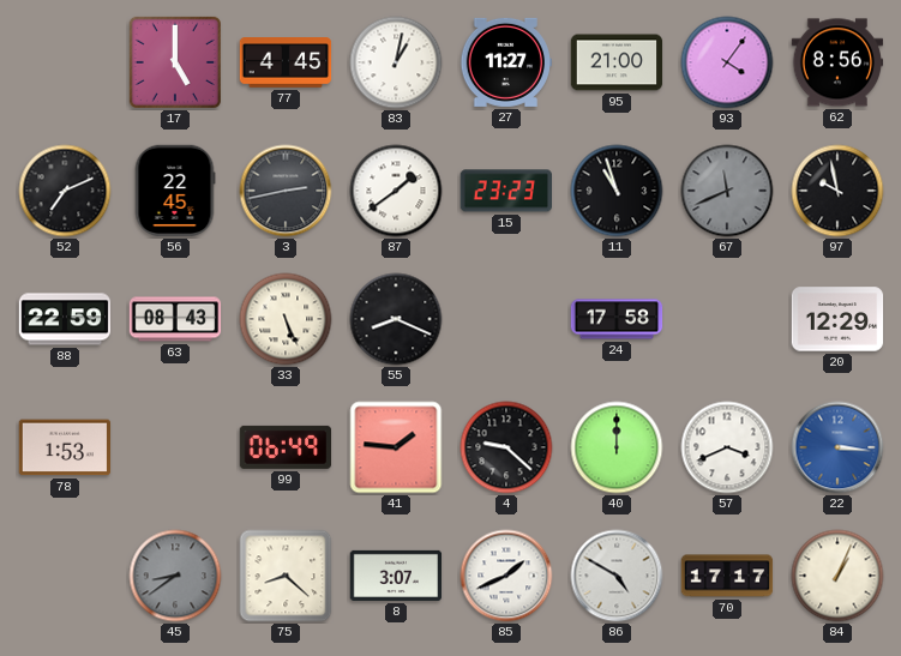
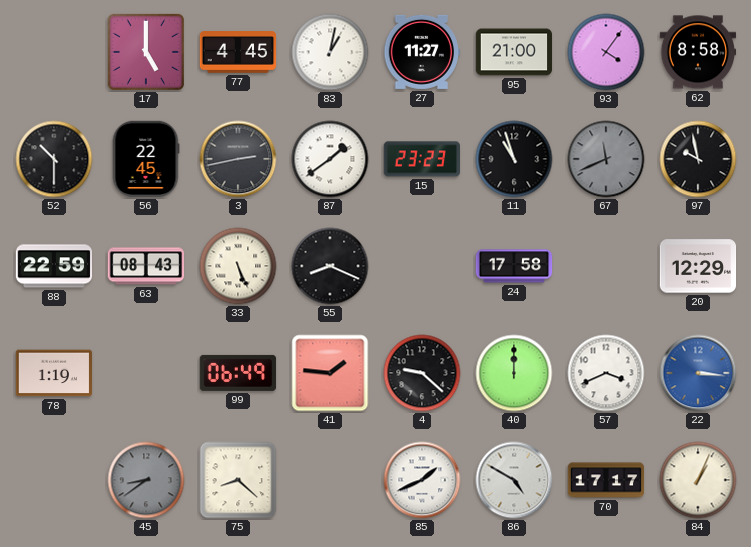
62: 8:56 -> 8:58
52: 7:11 -> 10:30
78: 1:53 -> 1:19
8: 3:07 -> none
